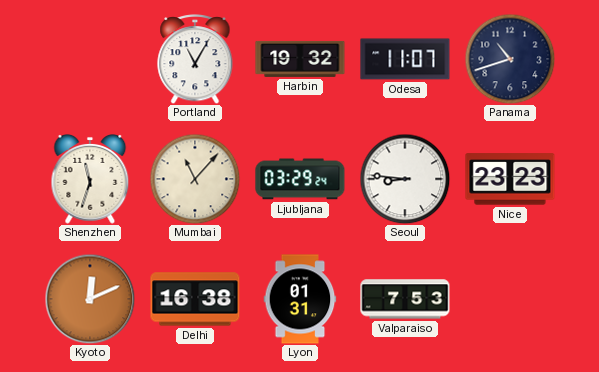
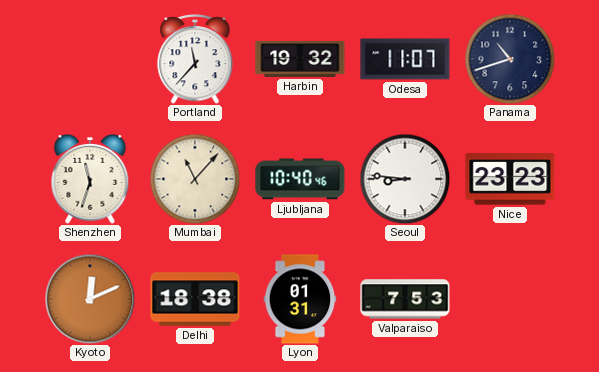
Portland: 11:05 -> 11:37
Ljubljana: 03:29 -> 10:40
Delhi: 16:38 -> 18:38
